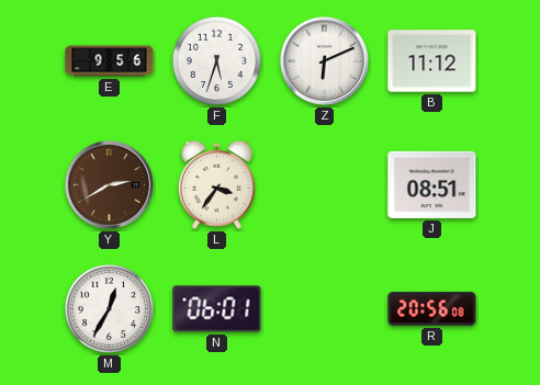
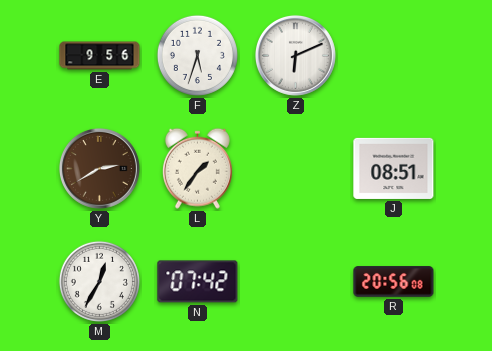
B: 11:12 -> none
L: 3:36 -> 1:36
N: 06:01 -> 07:42
